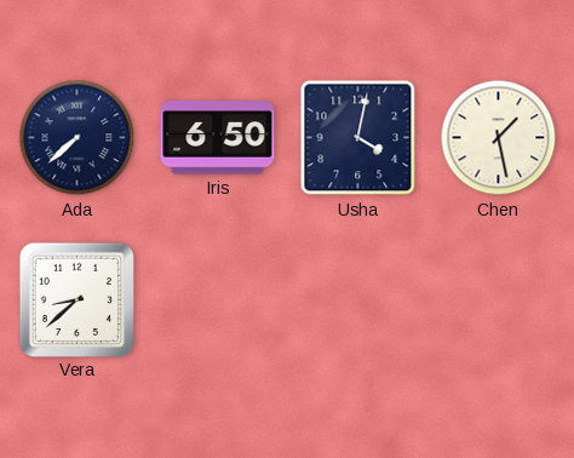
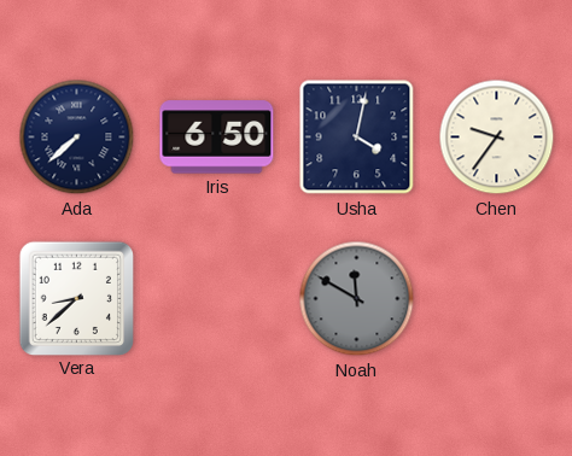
Chen: 1:28 -> 9:36
Noah: none -> 11:50
